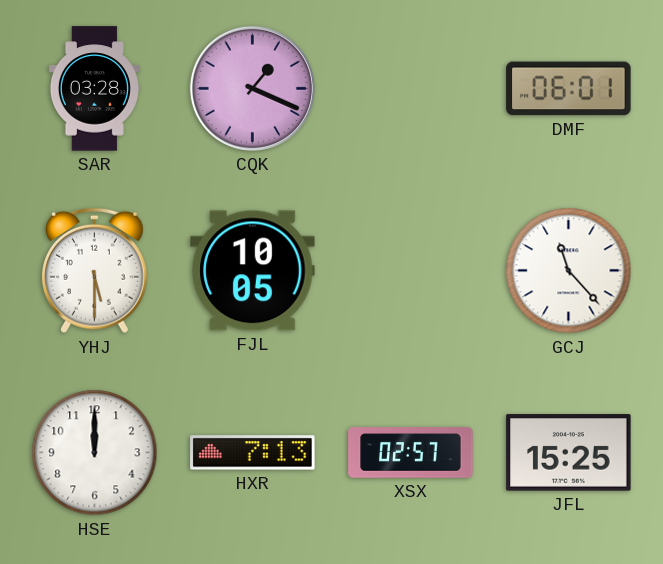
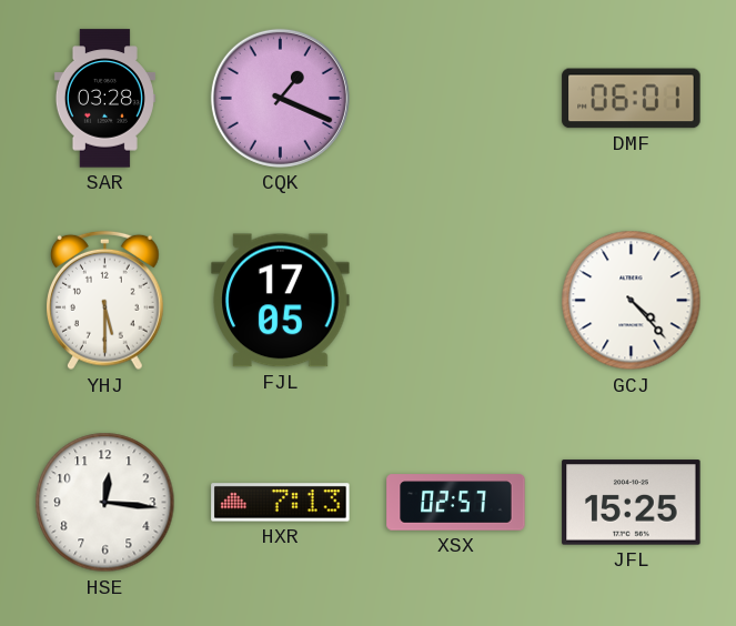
FJL: 10:05 -> 17:05
GCJ: 11:23 -> 4:23
HSE: 12:00 -> 12:16
